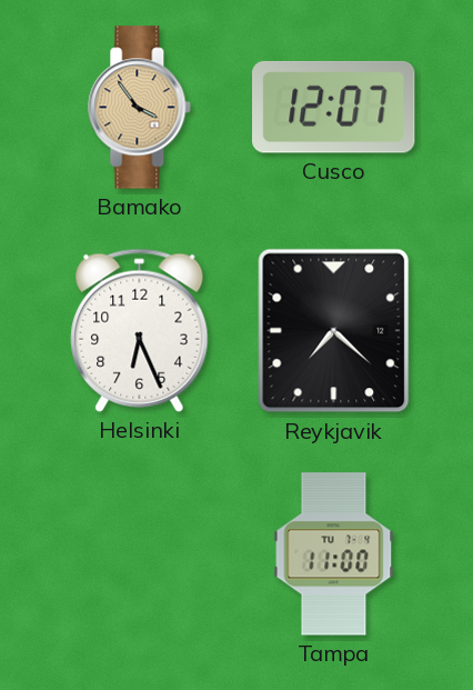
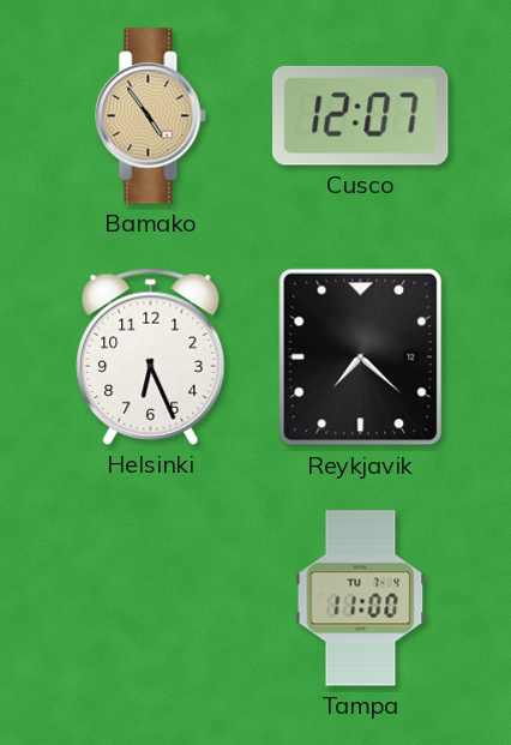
Bamako: 3:54 -> 4:54
